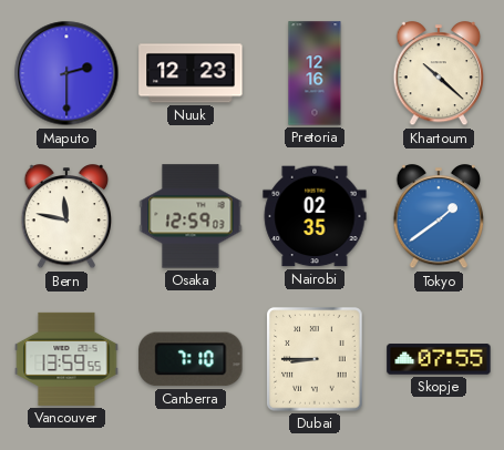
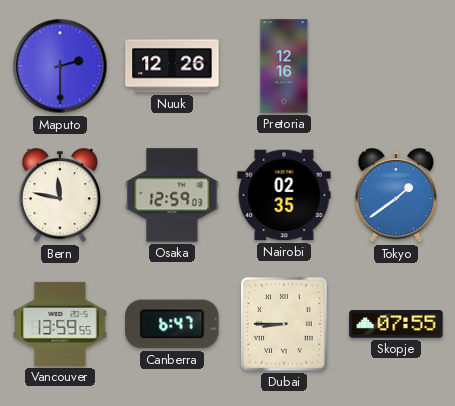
Nuuk: 12:23 -> 12:26
Khartoum: 10:22 -> none
Canberra: 7:10 -> 6:47
